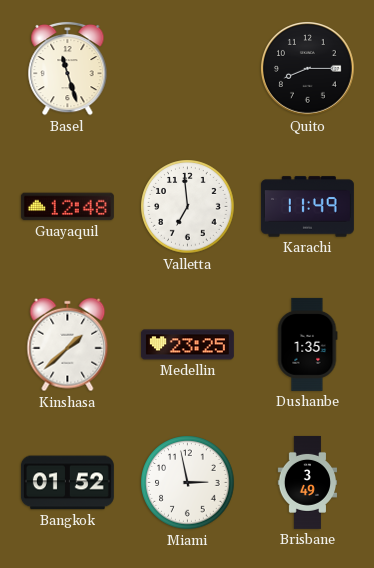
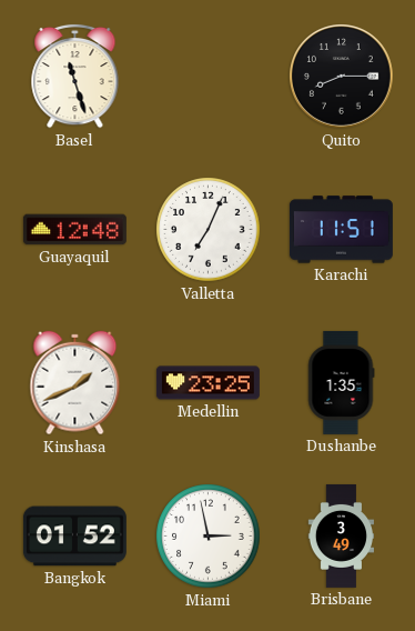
Valletta: 6:59 -> 7:04
Karachi: 11:49 -> 11:51
Kinshasa: 1:38 -> 1:41
